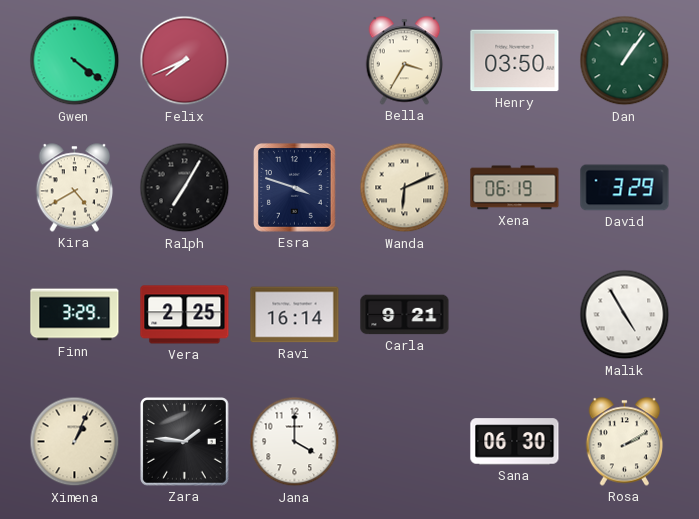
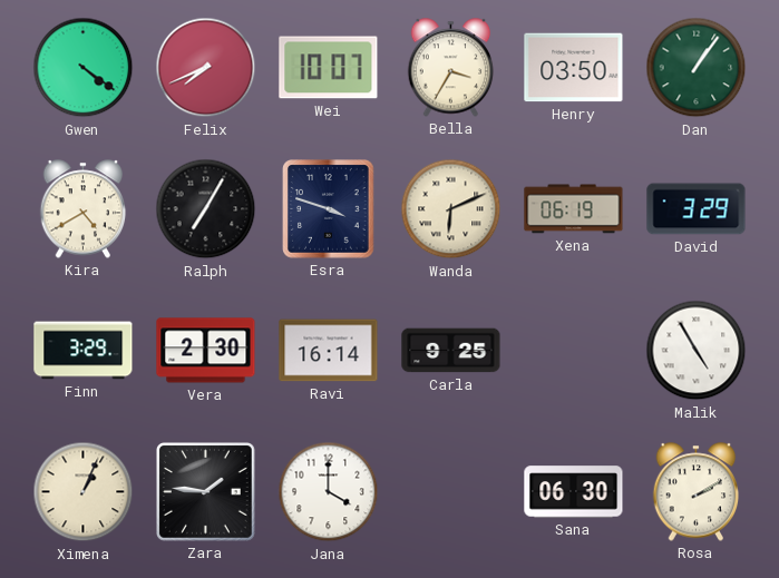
Wei: none -> 10:07
Vera: 2:25 -> 2:30
Carla: 9:21 -> 9:25
